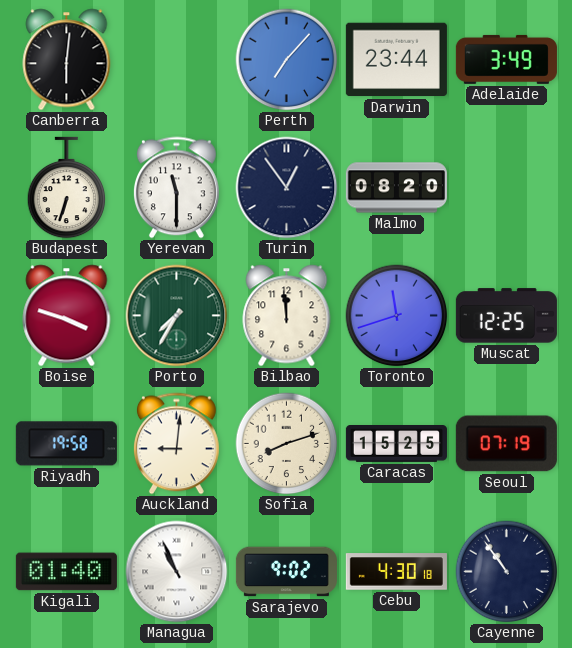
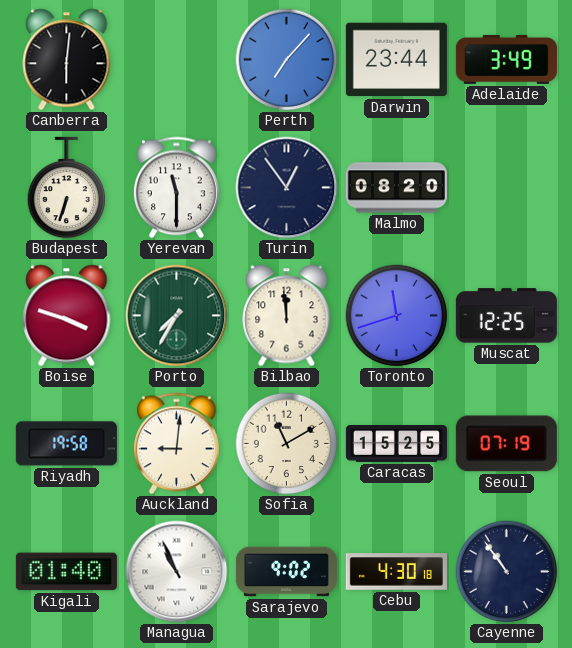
Sofia: 8:12 -> 11:10
